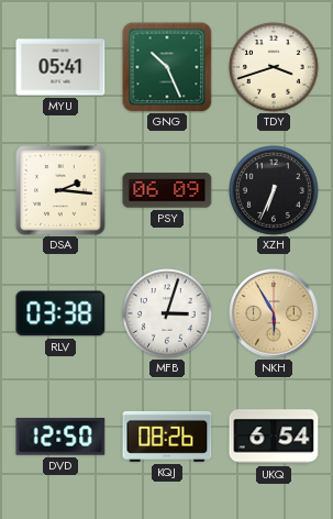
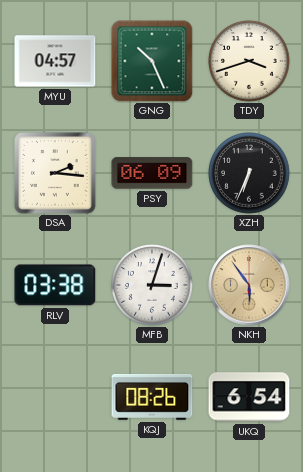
MYU: 05:41 -> 04:57
NKH: 5:55 -> 5:54
DVD: 12:50 -> none
